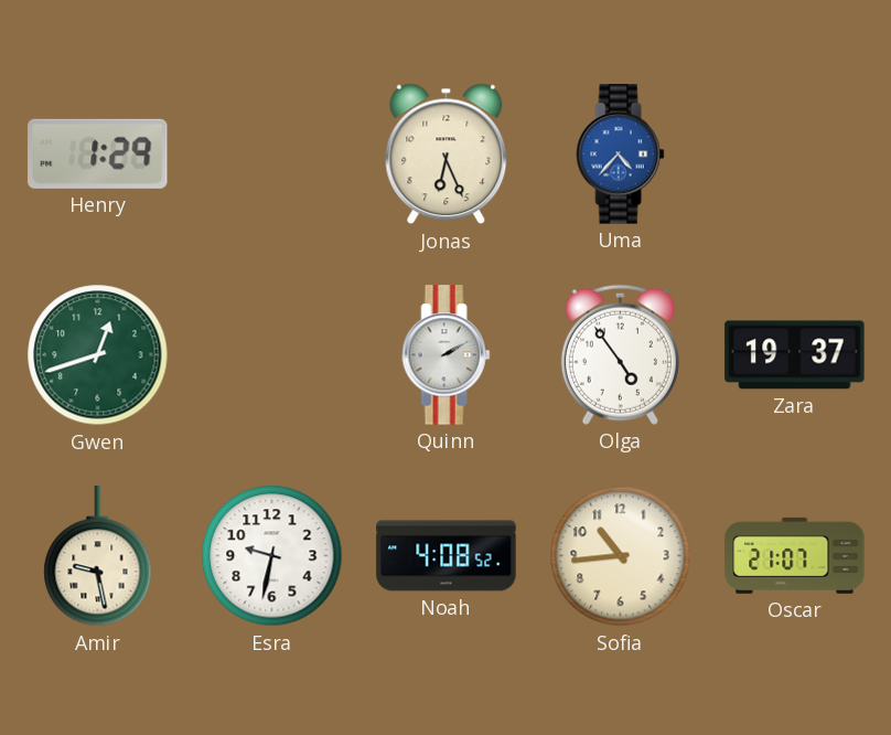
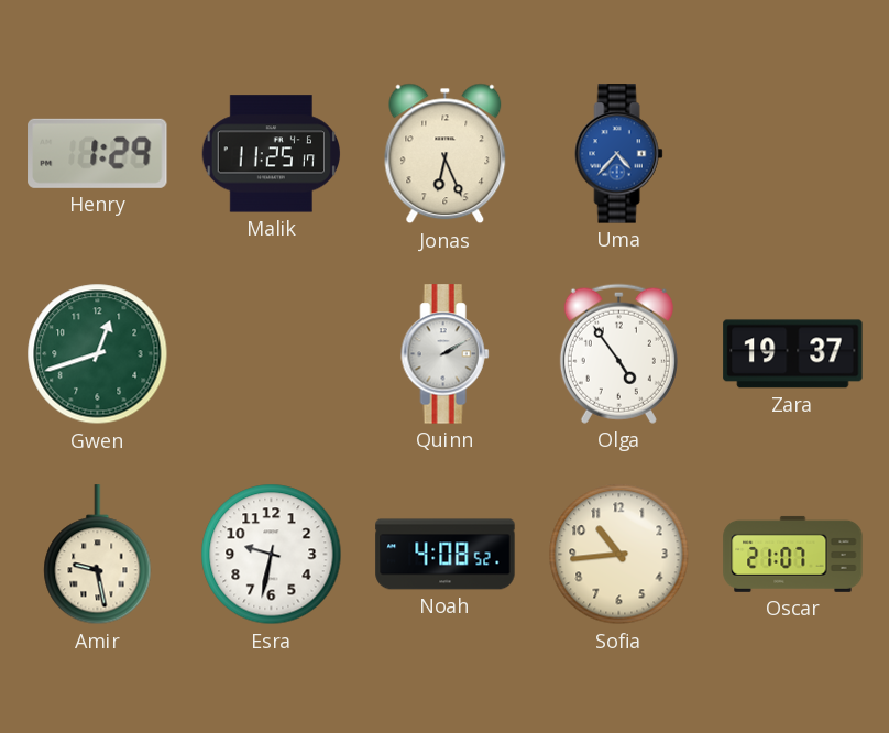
Malik: none -> 11:25
